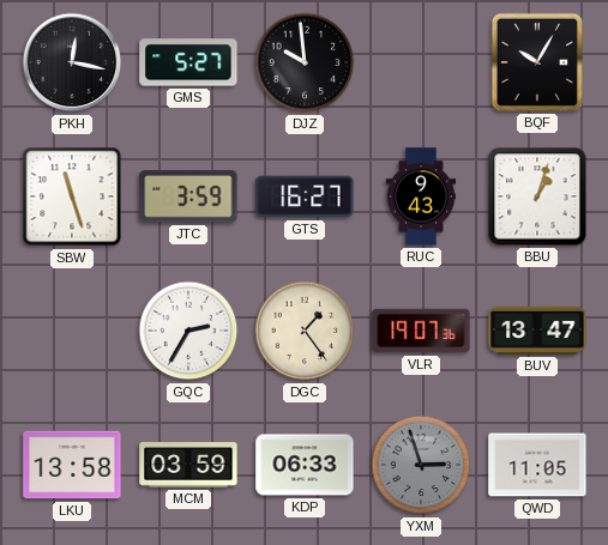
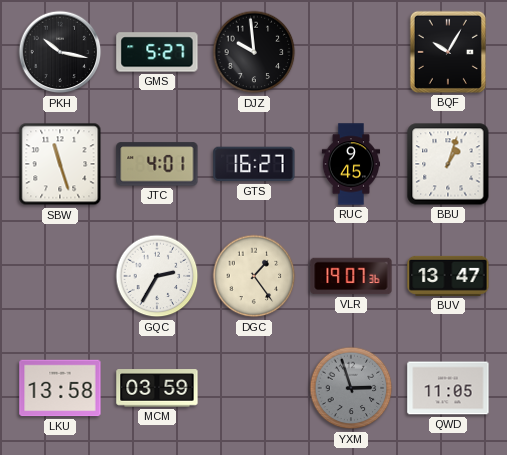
PKH: 12:17 -> 10:17
JTC: 3:59 -> 4:01
RUC: 9:43 -> 9:45
KDP: 06:33 -> none
